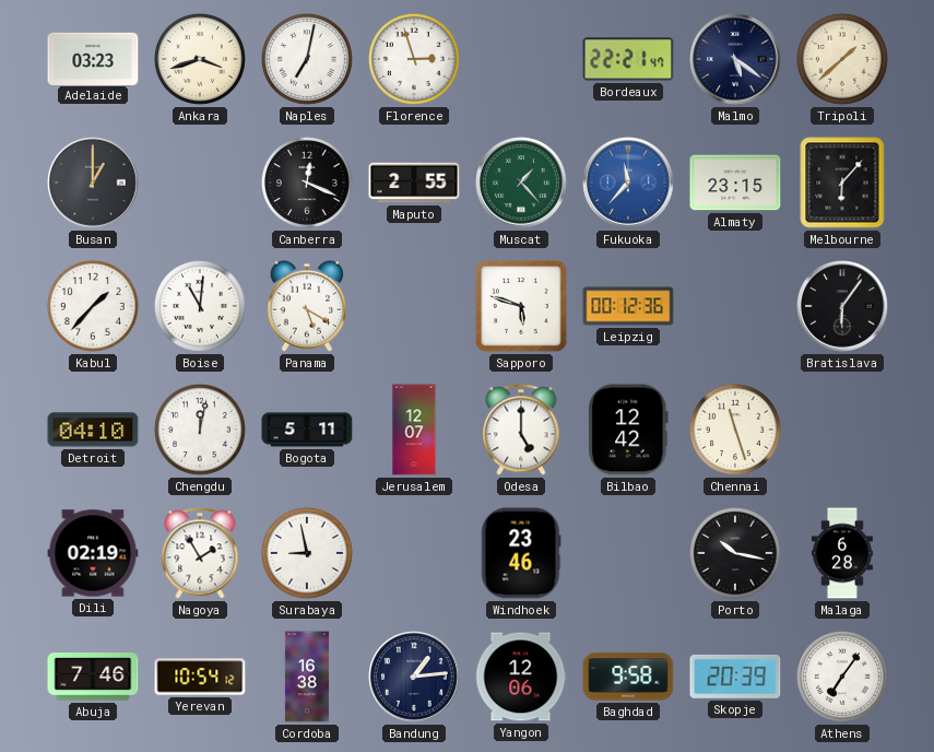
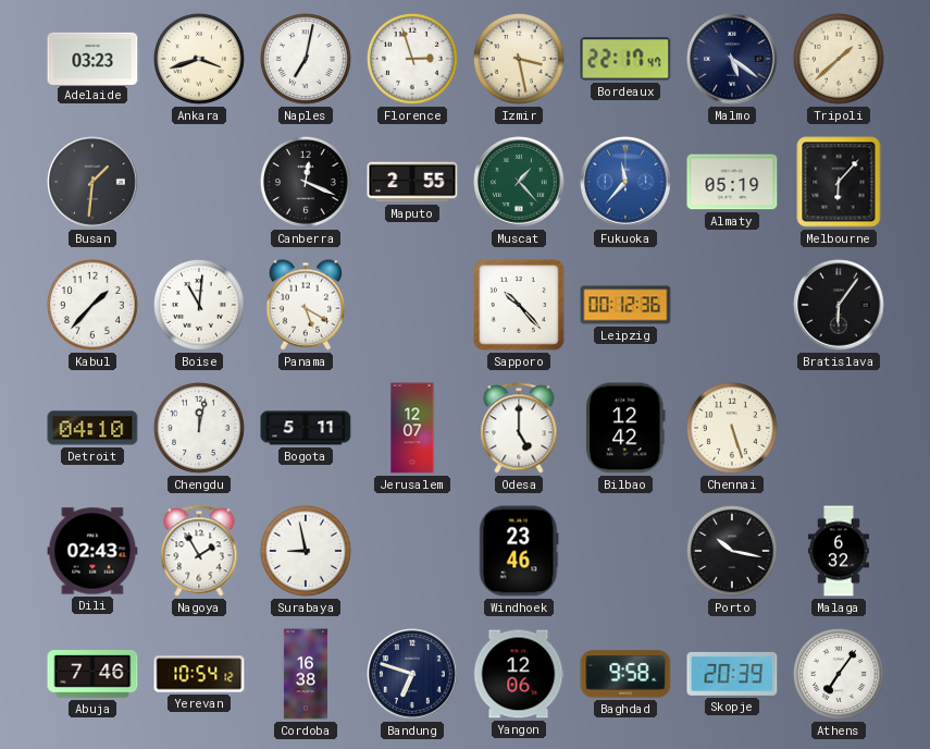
Izmir: none -> 3:28
Bordeaux: 22:21 -> 22:17
Busan: 1:00 -> 1:31
Almaty: 23:15 -> 05:19
Sapporo: 5:48 -> 10:23
Chennai: 11:27 -> 5:27
Dili: 02:19 -> 02:43
Malaga: 6:28 -> 6:32
Bandung: 1:14 -> 6:48
